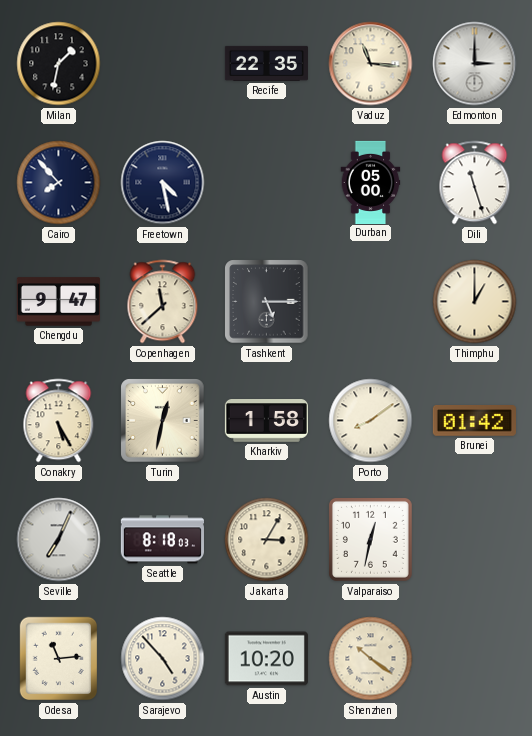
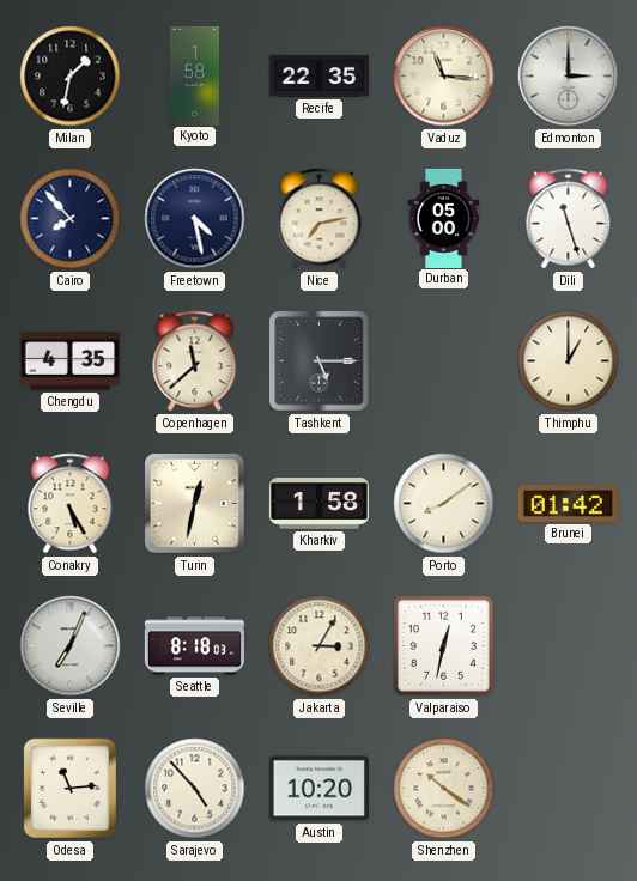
Kyoto: none -> 1:58
Nice: none -> 7:13
Chengdu: 9:47 -> 4:35
